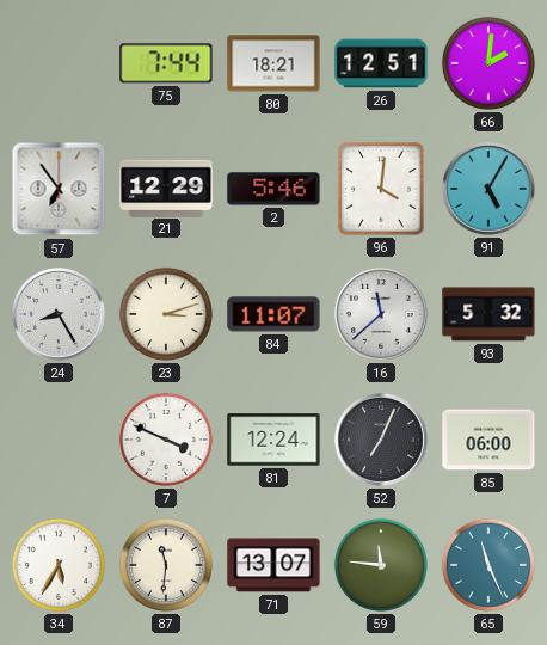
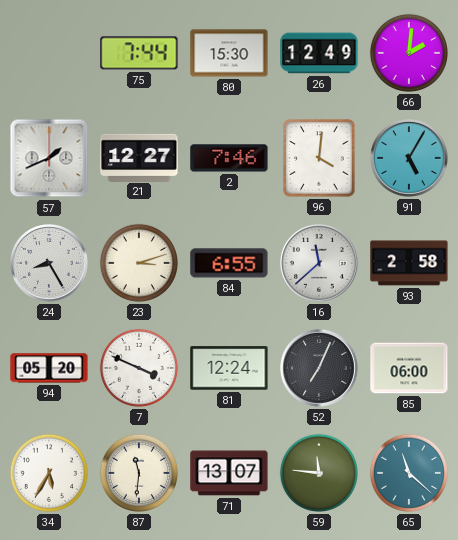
80: 18:21 -> 15:30
26: 12:51 -> 12:49
57: 6:54 -> 1:41
21: 12:29 -> 12:27
2: 5:46 -> 7:46
84: 11:07 -> 6:55
93: 5:32 -> 2:58
94: none -> 05:20
65: 11:26 -> 11:22
